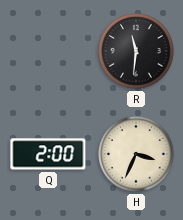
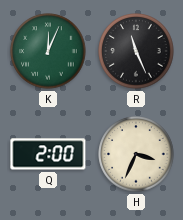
K: none -> 12:04
R: 11:31 -> 11:26
